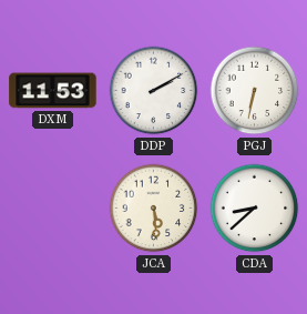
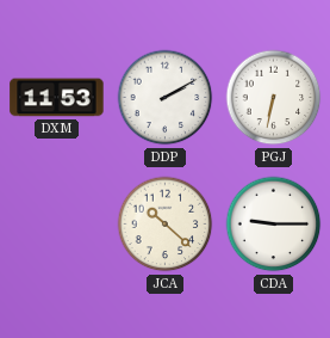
JCA: 5:29 -> 10:22
CDA: 8:38 -> 9:15
